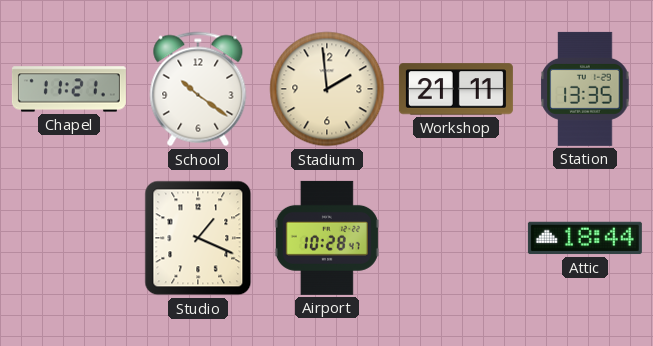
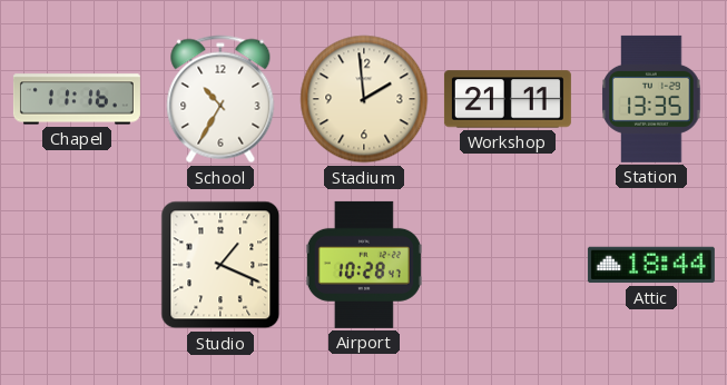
Chapel: 11:21 -> 11:16
School: 10:21 -> 10:35
